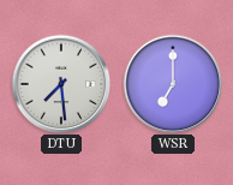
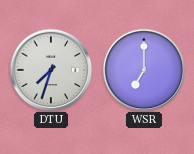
DTU: 7:29 -> 7:33
